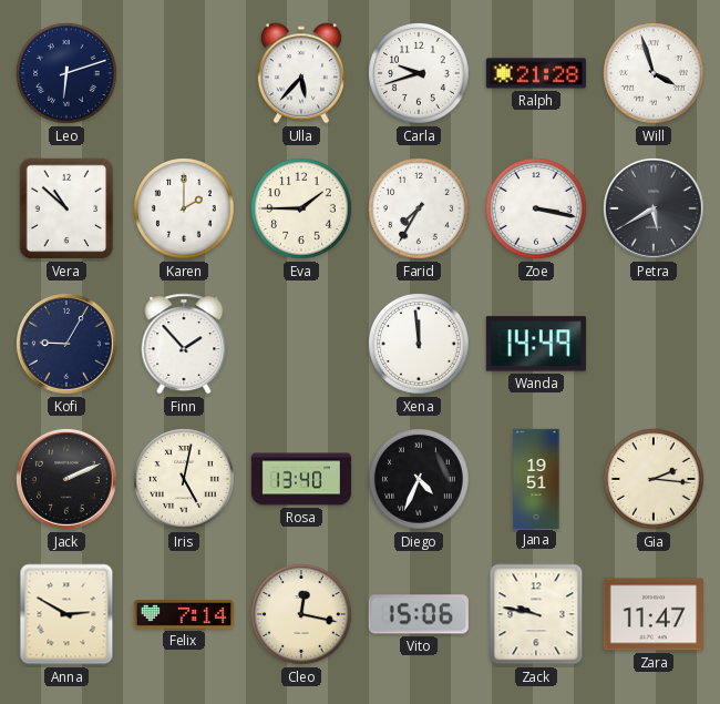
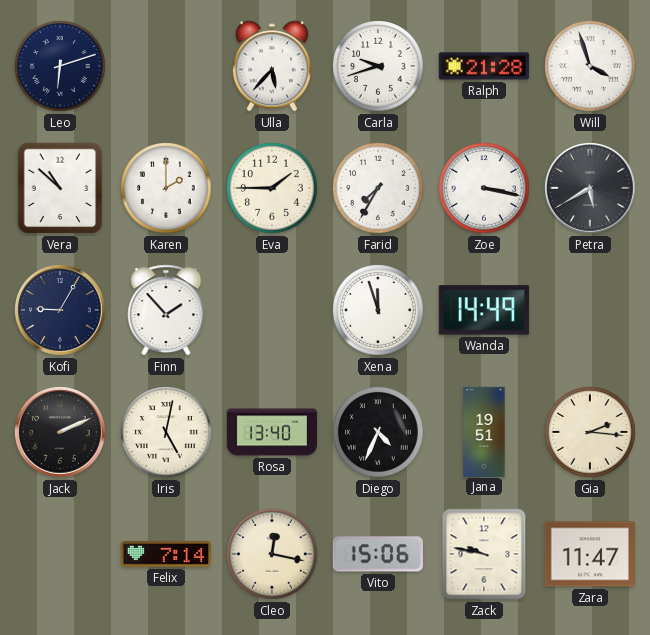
Xena: 11:59 -> 11:57
Anna: 2:50 -> none
